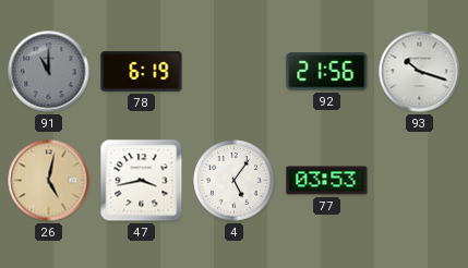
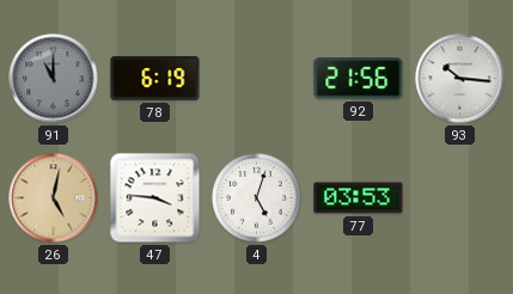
93: 10:18 -> 10:16
47: 3:43 -> 3:46
4: 5:06 -> 5:03
